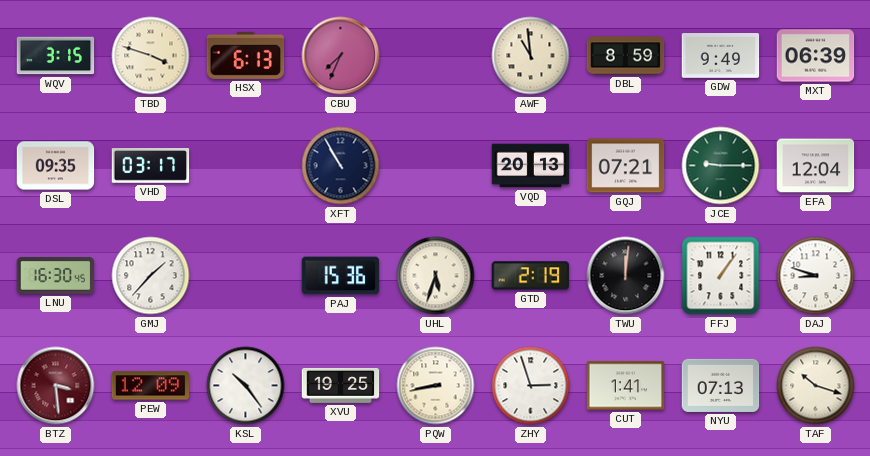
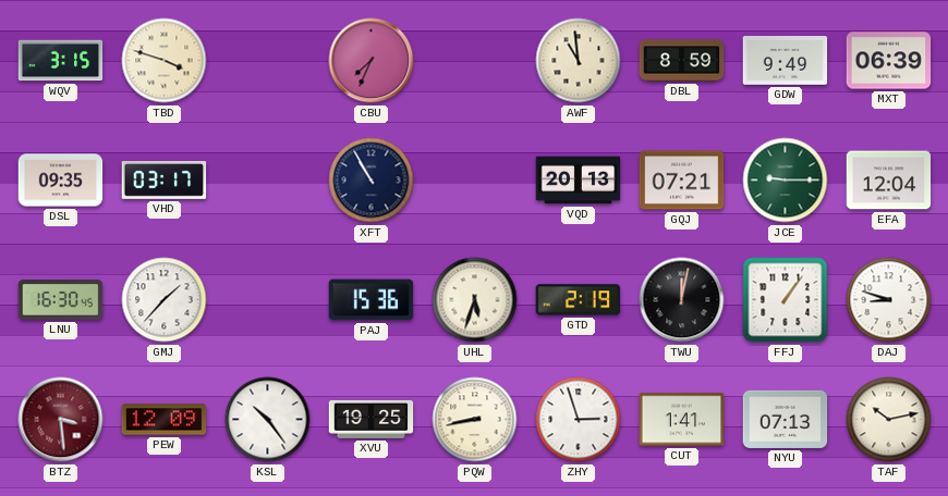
HSX: 6:13 -> none
TWU: 12:01 -> 12:02
TAF: 10:18 -> 10:13
